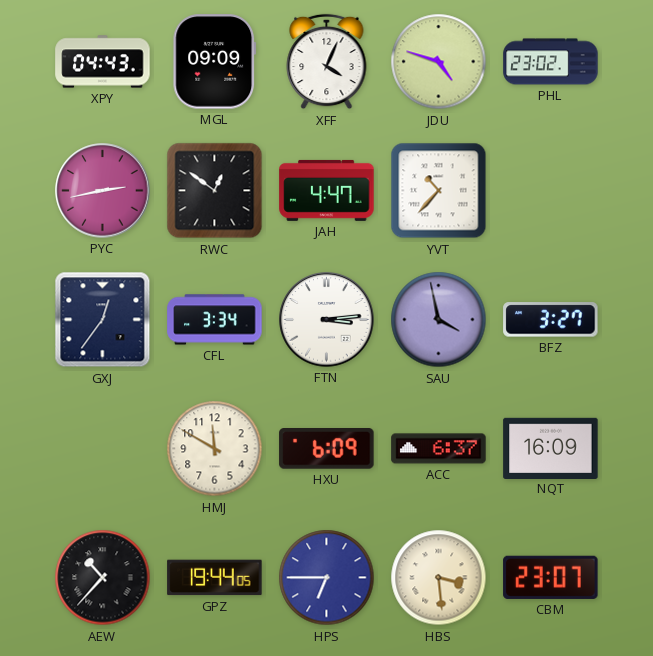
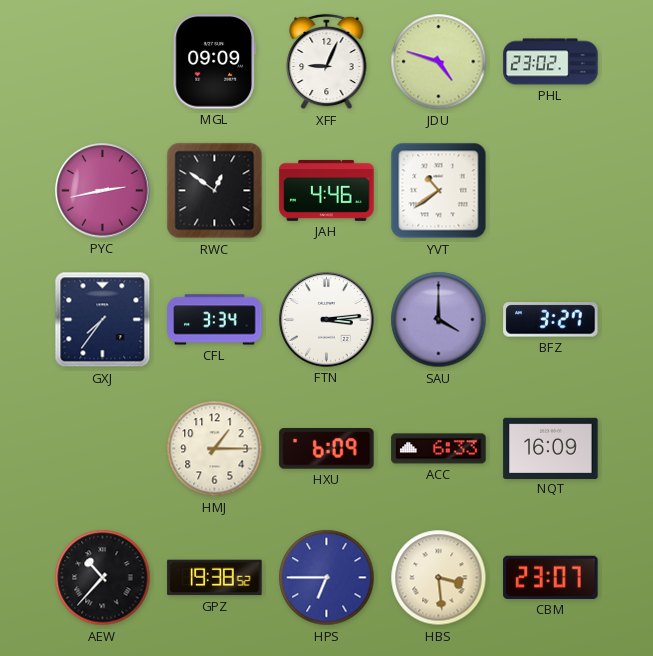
XPY: 04:43 -> none
XFF: 4:04 -> 9:04
JAH: 4:47 -> 4:46
YVT: 10:37 -> 10:39
GXJ: 12:36 -> 7:36
SAU: 3:58 -> 4:00
HMJ: 11:50 -> 1:15
ACC: 6:37 -> 6:33
GPZ: 19:44 -> 19:38
